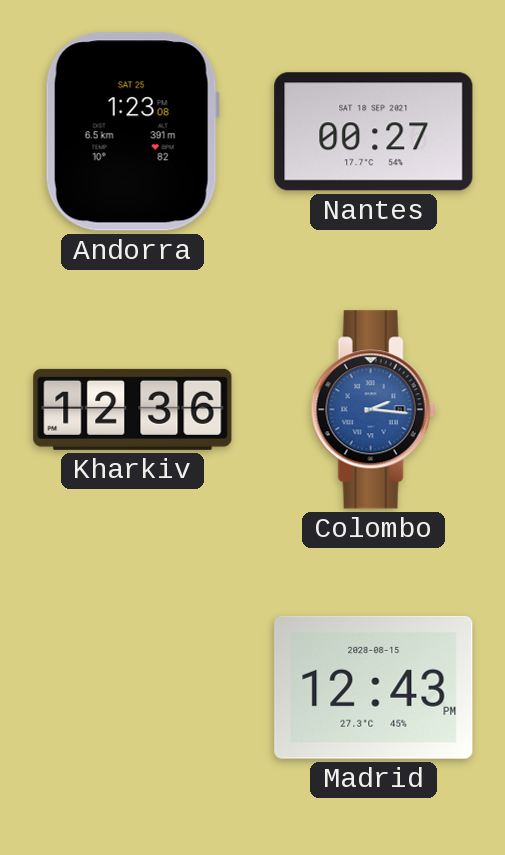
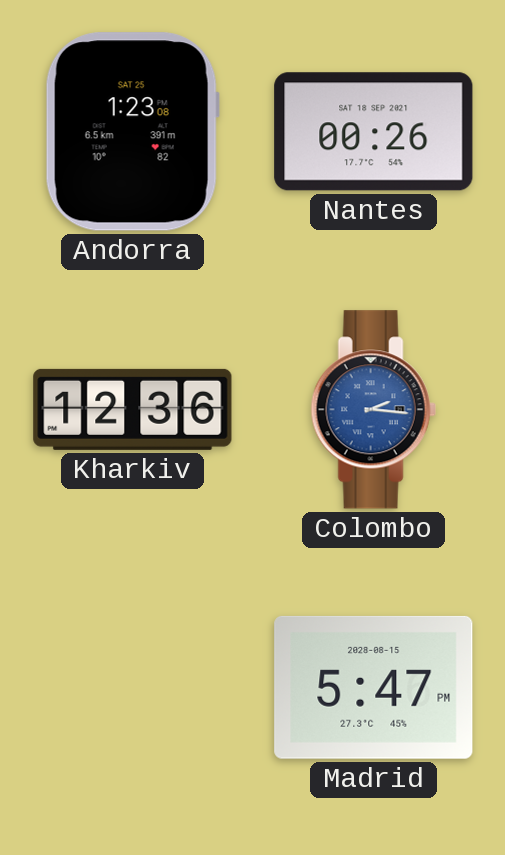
Nantes: 00:27 -> 00:26
Madrid: 12:43 -> 5:47
